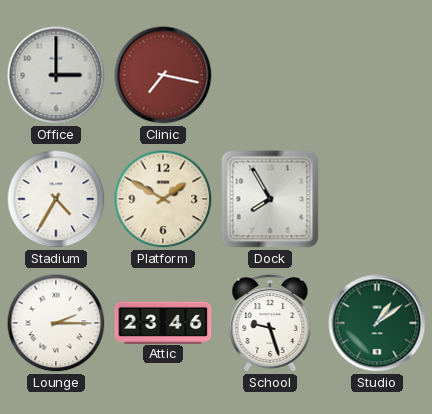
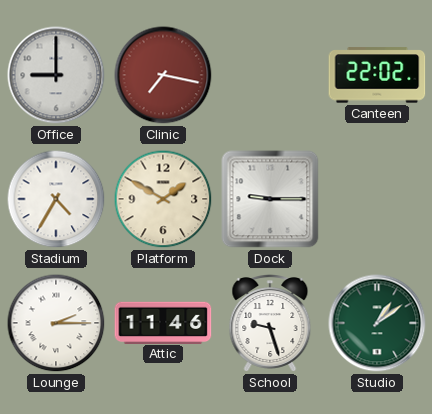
Office: 3:00 -> 9:00
Canteen: none -> 22:02
Dock: 7:55 -> 9:15
Attic: 23:46 -> 11:46
